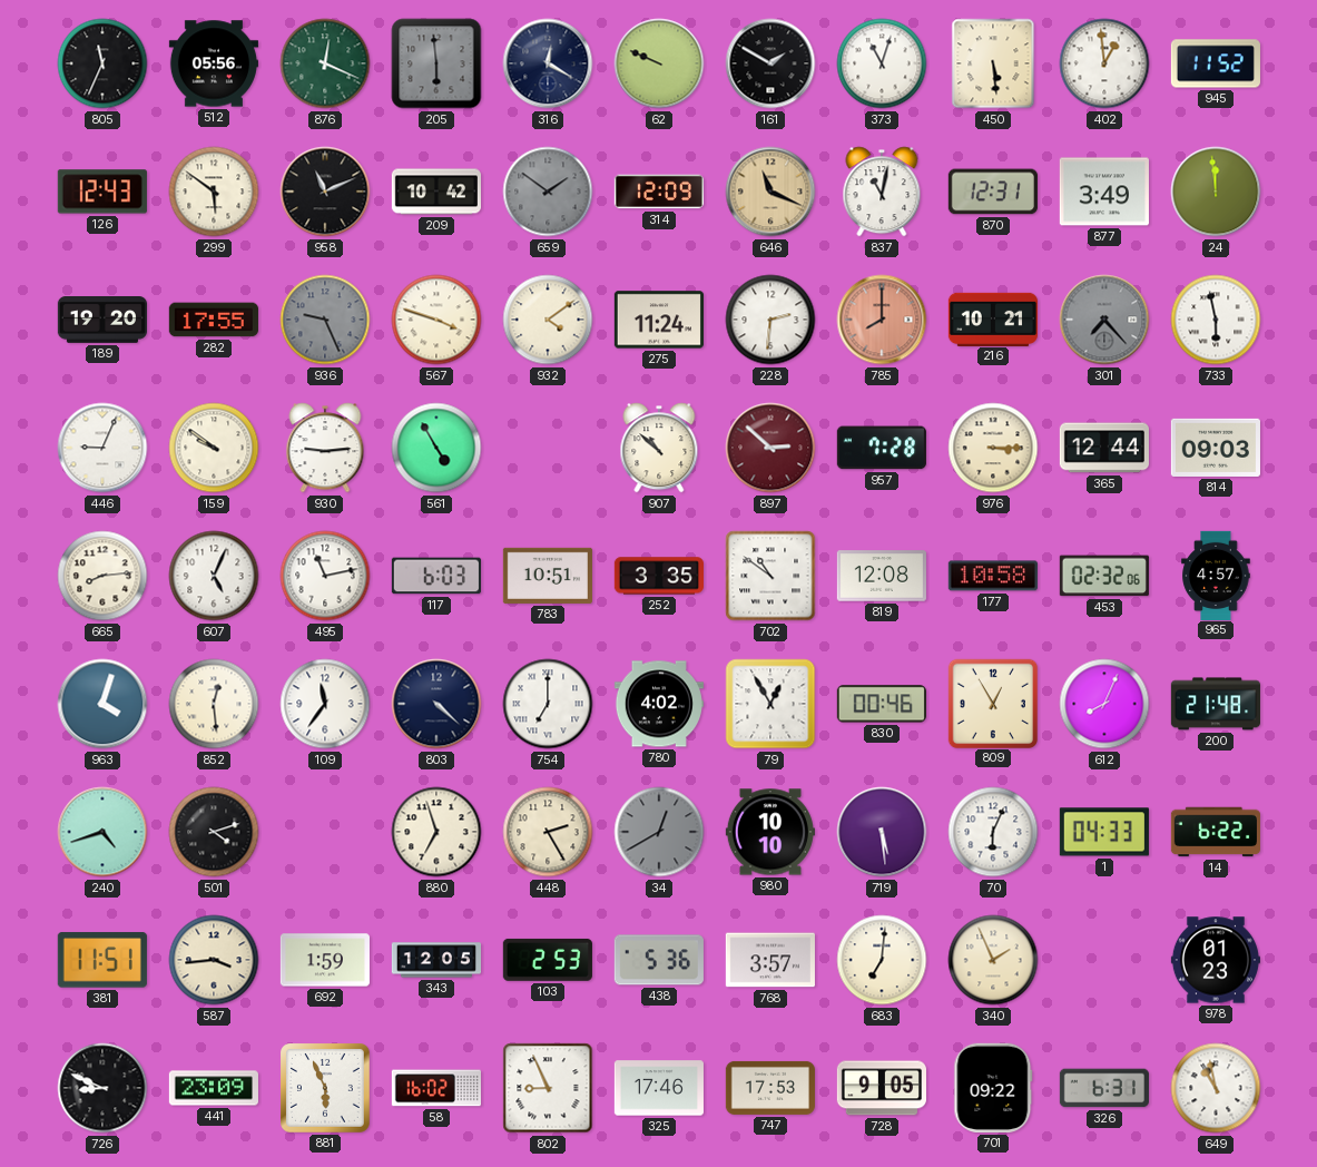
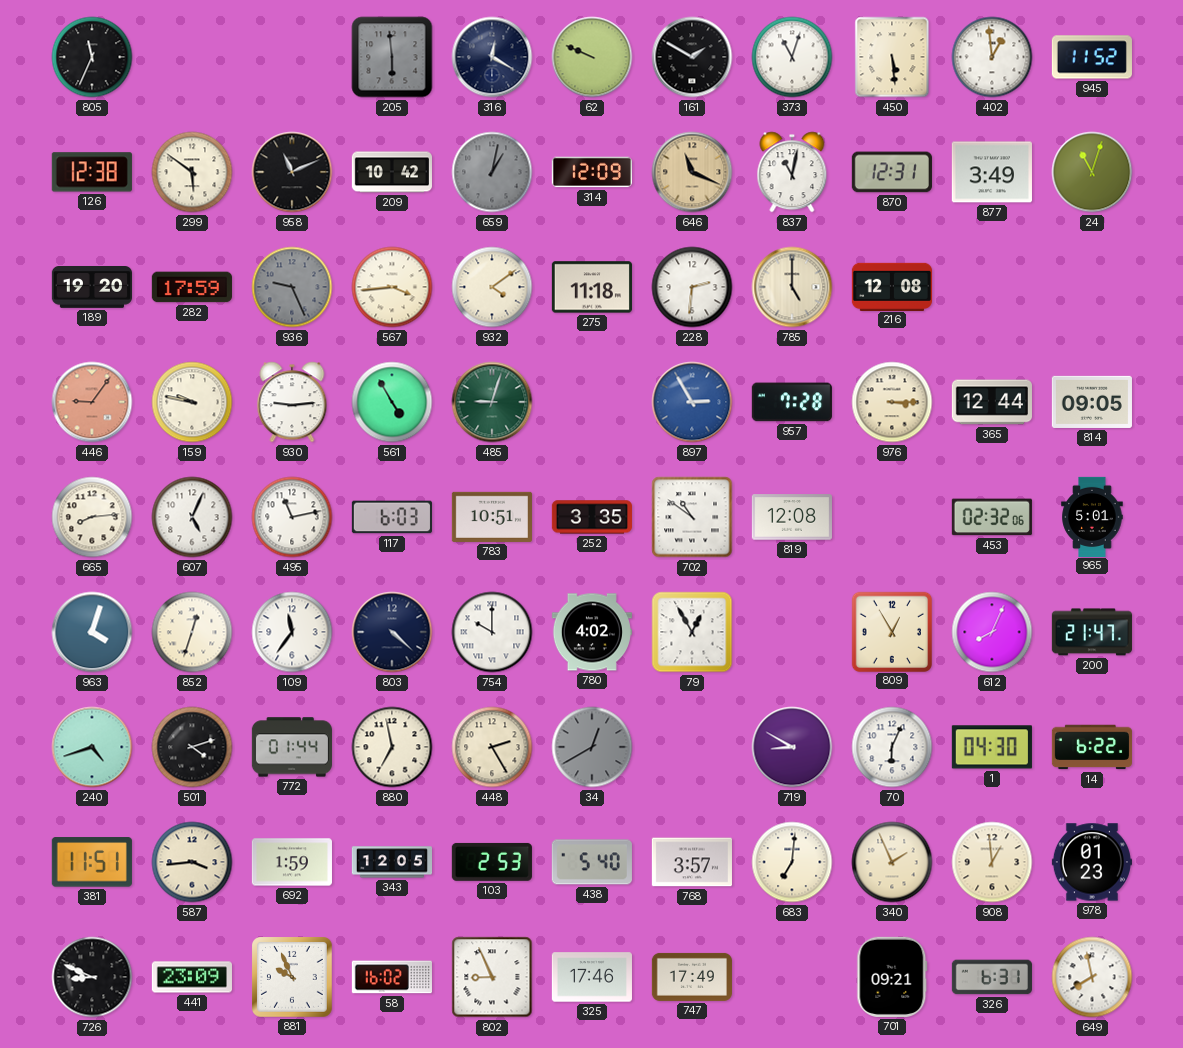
512: 05:56 -> none
876: 12:19 -> none
126: 12:43 -> 12:38
659: 1:51 -> 1:02
24: 11:59 -> 11:03
282: 17:55 -> 17:59
567: 3:48 -> 3:44
275: 11:24 -> 11:18
785: 8:00 -> 5:00
785 dial: salmon -> cream
216: 10:21 -> 12:08
301: 7:23 -> none
733: 5:58 -> none
446: 9:04 -> 9:06
446 dial: white -> salmon
159: 9:51 -> 9:47
485: none -> 9:03
907: 10:52 -> none
897: 2:52 -> 2:55
897 dial: burgundy -> blue
814: 09:03 -> 09:05
177: 10:58 -> none
965: 4:57 -> 5:01
852: 12:29 -> 12:33
754: 7:00 -> 10:00
830: 00:46 -> none
200: 21:48 -> 21:47
772: none -> 01:44
880: 6:57 -> 6:58
980: 10:10 -> none
719: 5:29 -> 8:50
1: 04:33 -> 04:30
438: 5:36 -> 5:40
908: none -> 12:59
881: 5:56 -> 9:56
747: 17:53 -> 17:49
728: 9:05 -> none
701: 09:22 -> 09:21
649: 10:58 -> 7:58
